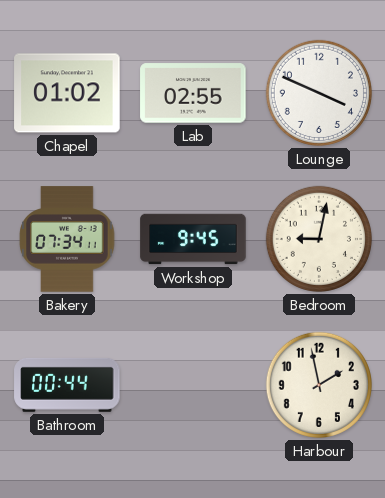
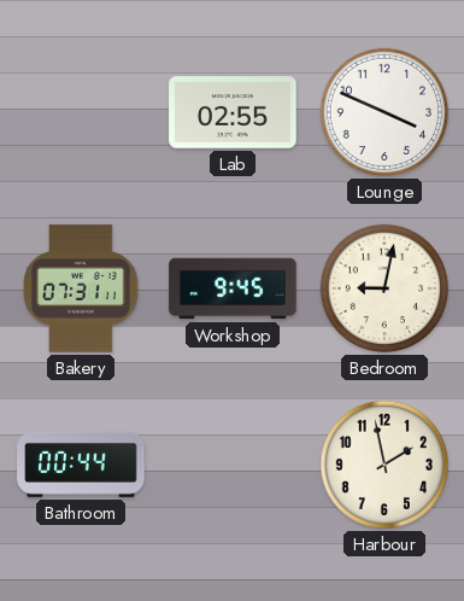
Chapel: 01:02 -> none
Bakery: 07:34 -> 07:31
